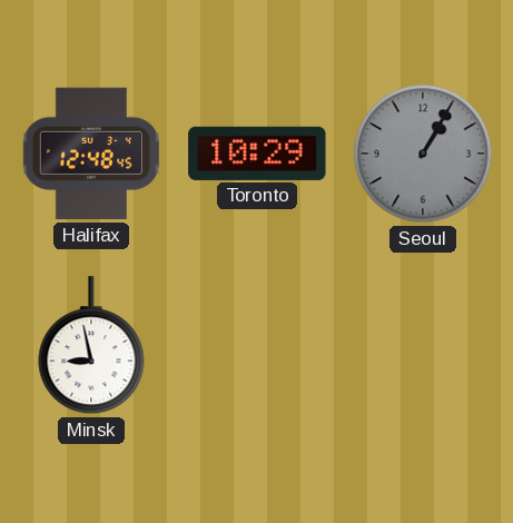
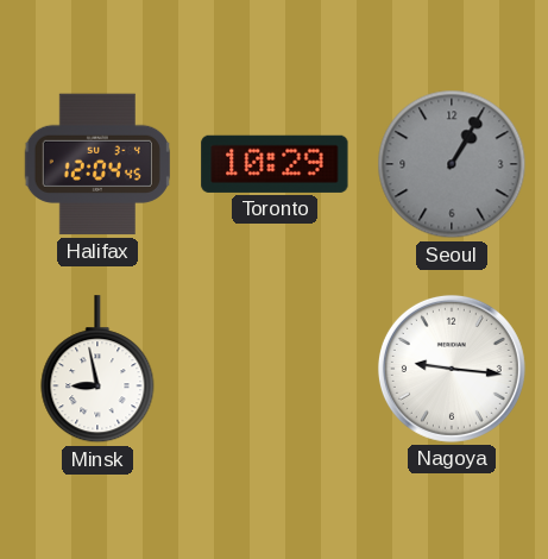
Halifax: 12:48 -> 12:04
Nagoya: none -> 9:16
